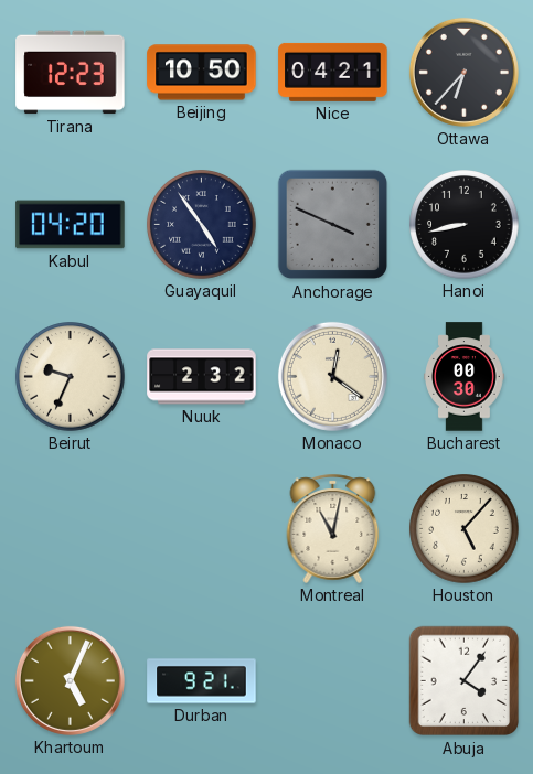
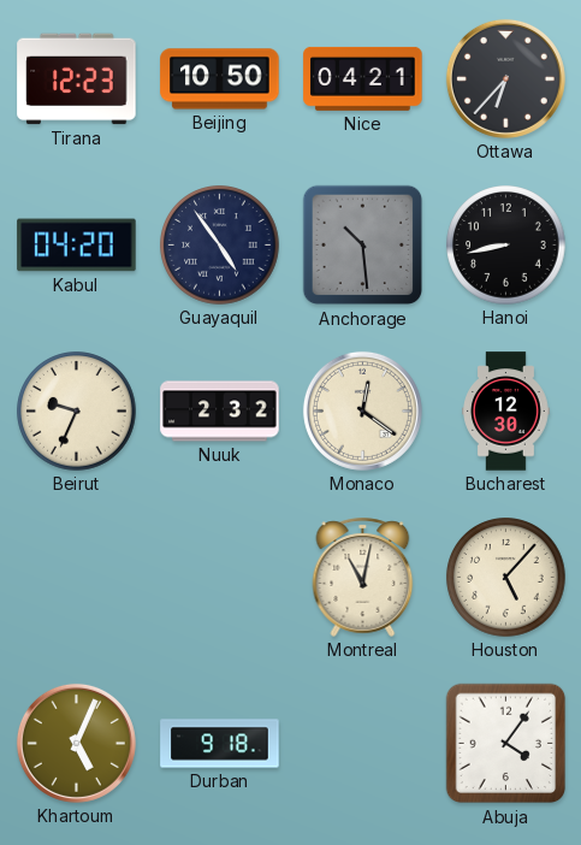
Anchorage: 3:49 -> 10:29
Bucharest: 00:30 -> 12:30
Durban: 9:21 -> 9:18
